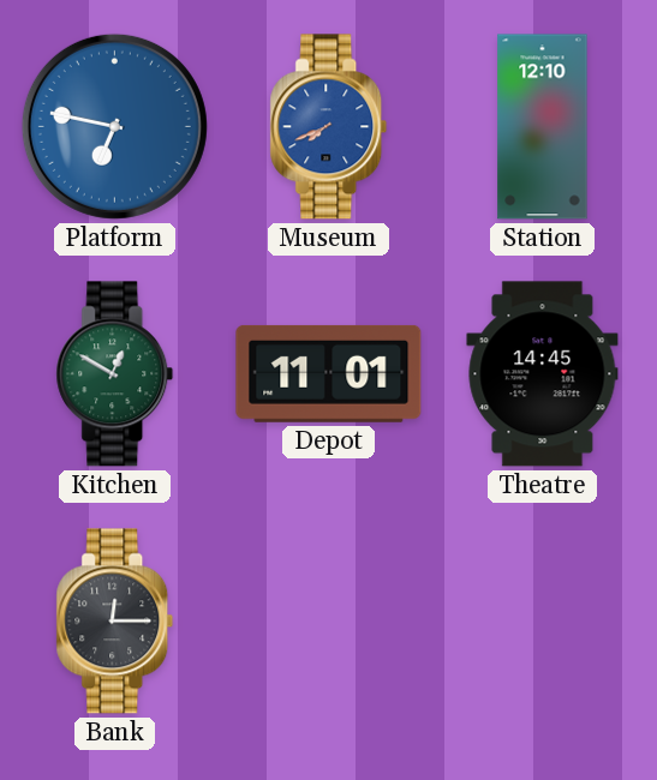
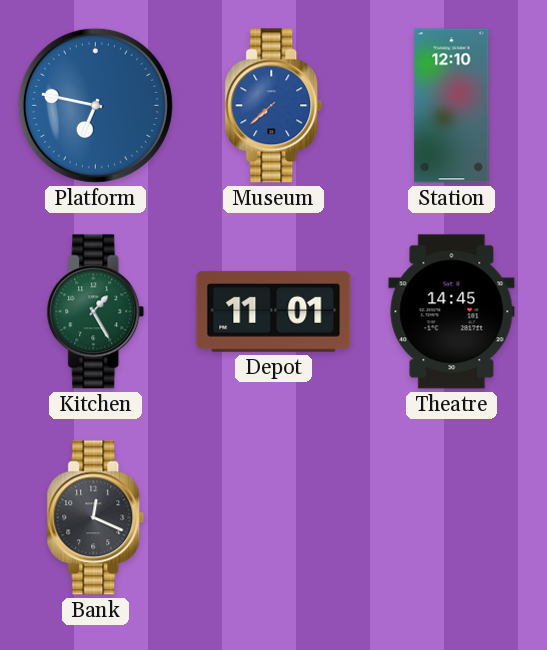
Museum: 7:41 -> 7:38
Kitchen: 12:50 -> 1:25
Bank: 12:15 -> 12:19
